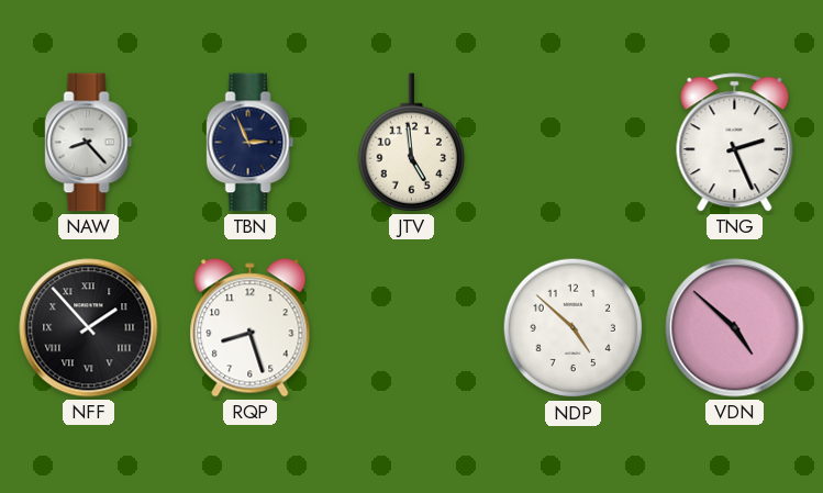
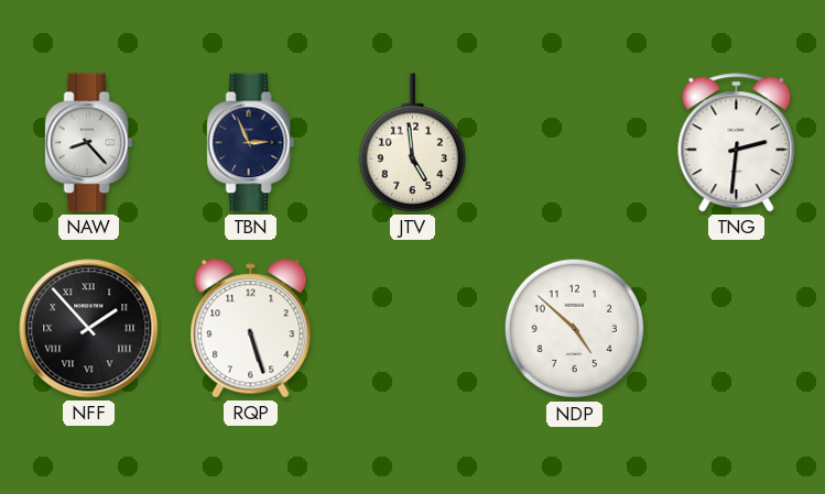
TNG: 2:26 -> 2:31
RQP: 8:27 -> 5:27
VDN: 4:52 -> none
